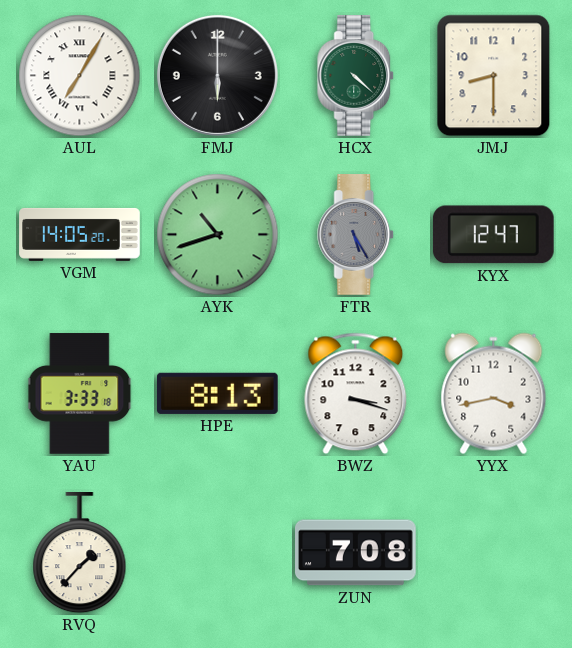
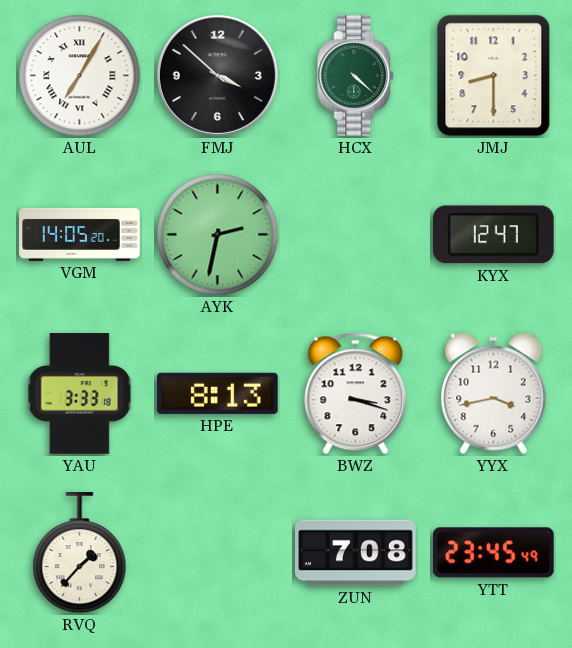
FMJ: 6:00 -> 3:52
AYK: 10:42 -> 2:32
FTR: 5:25 -> none
YTT: none -> 23:45
